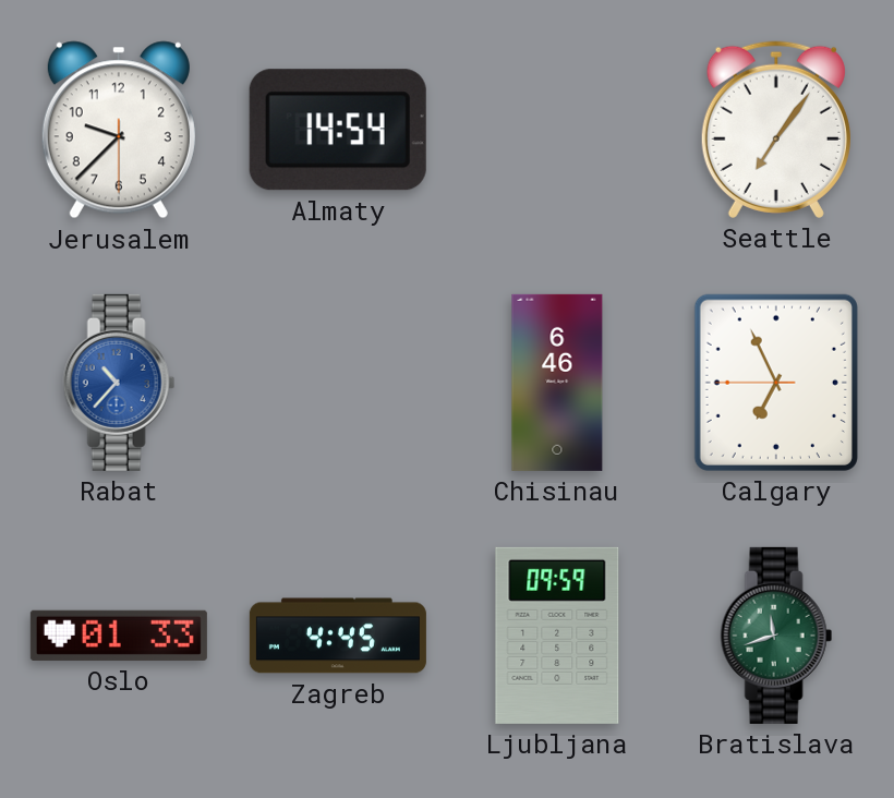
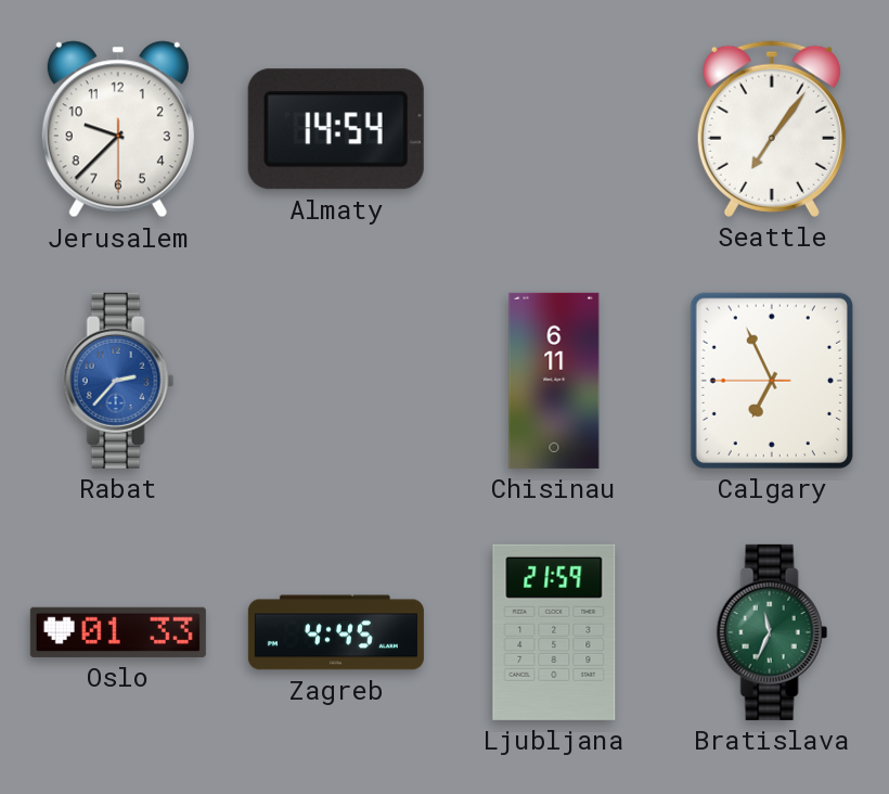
Rabat: 10:37 -> 2:37
Chisinau: 6:46 -> 6:11
Ljubljana: 09:59 -> 21:59
Bratislava: 11:42 -> 11:34
